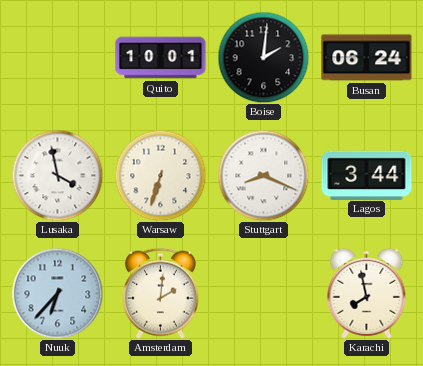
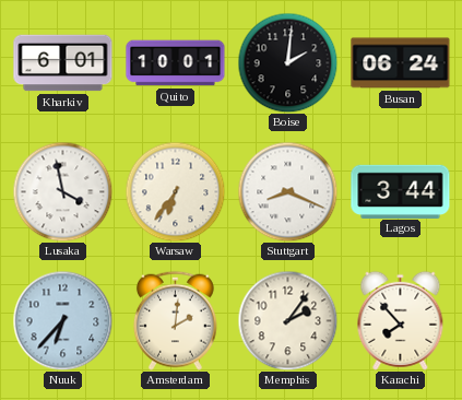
Kharkiv: none -> 6:01
Warsaw: 6:33 -> 6:36
Memphis: none -> 2:06
Karachi: 7:58 -> 7:53
